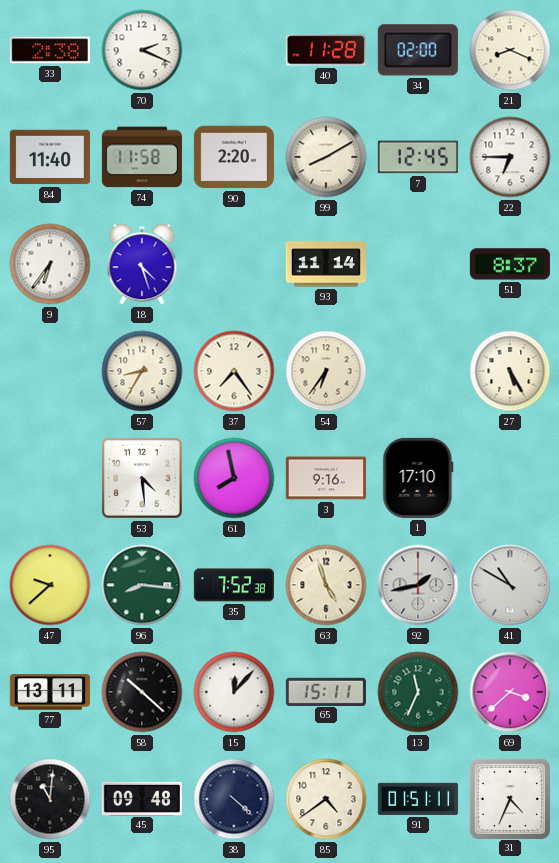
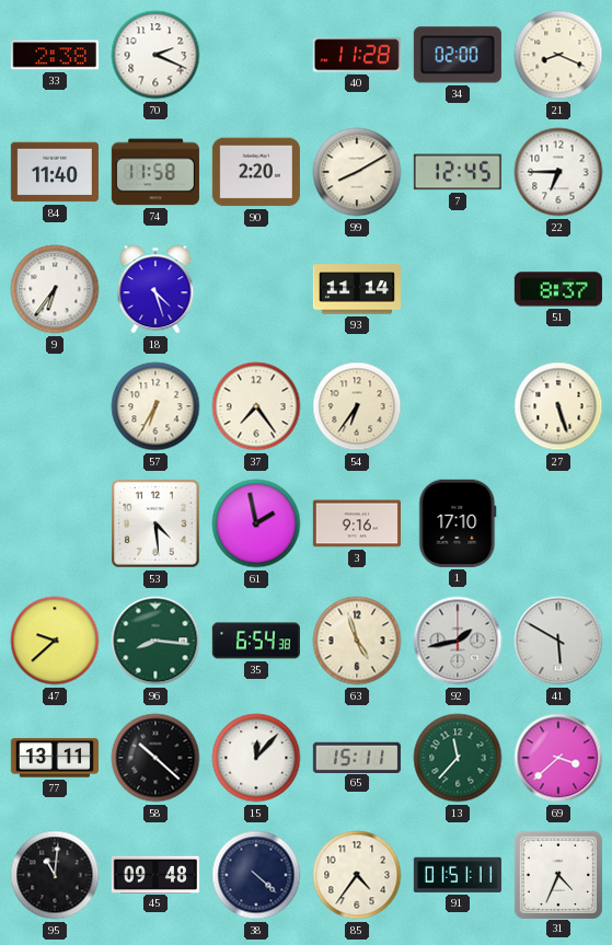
57: 8:35 -> 6:35
27: 5:25 -> 5:27
61: 7:58 -> 1:58
35: 7:52 -> 6:54
41: 10:50 -> 5:50
13: 11:34 -> 11:37
85: 4:39 -> 4:36
